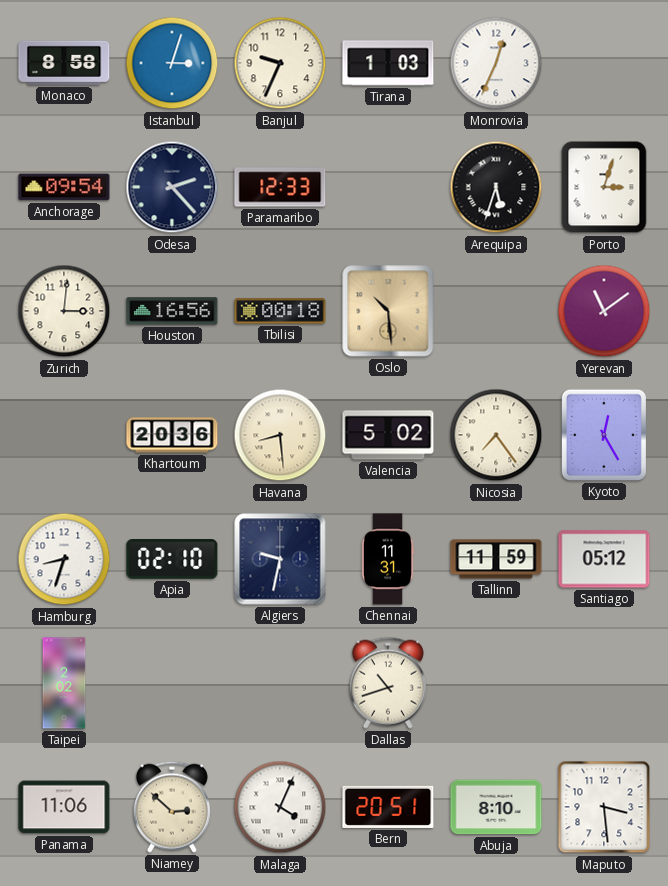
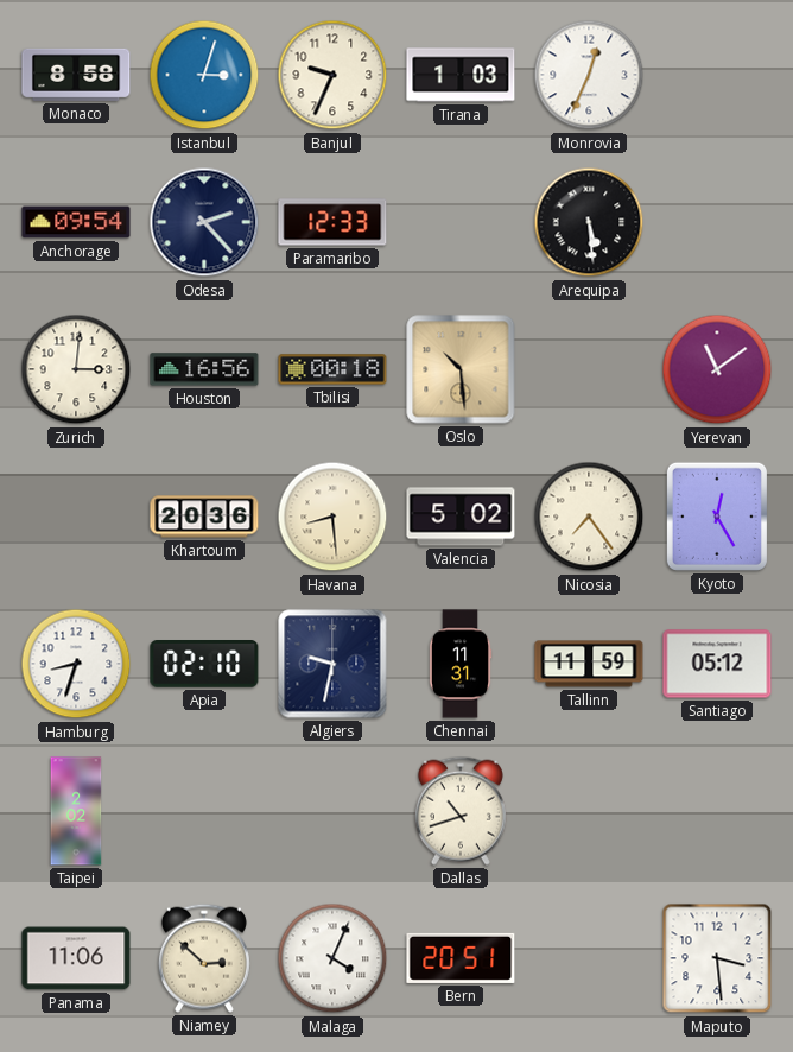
Arequipa: 5:33 -> 5:29
Porto: 3:03 -> none
Abuja: 8:10 -> none
